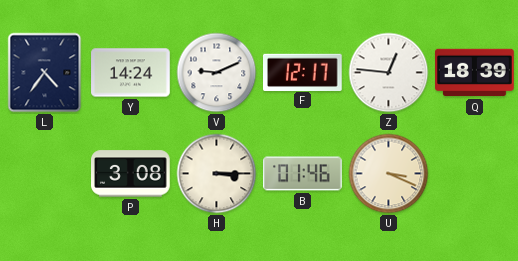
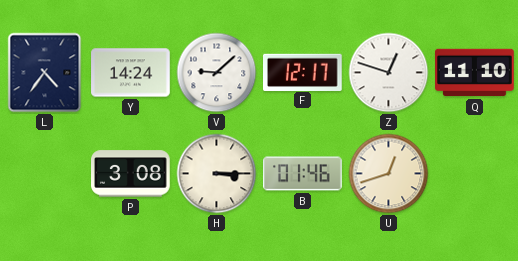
V: 9:11 -> 9:08
Z: 12:46 -> 12:48
Q: 18:39 -> 11:10
U: 3:19 -> 12:42
